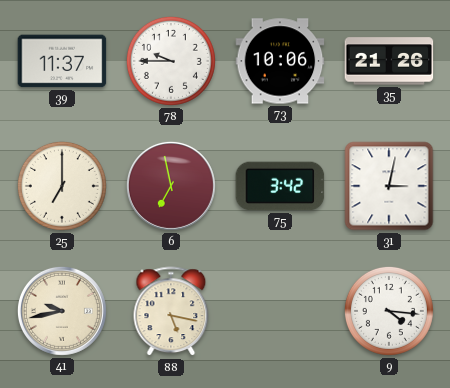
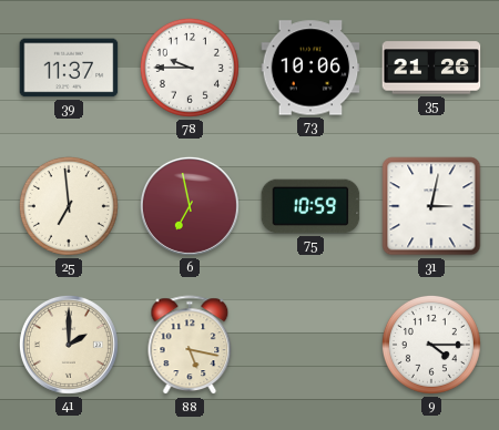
25: 7:00 -> 6:59
75: 3:42 -> 10:59
41: 9:43 -> 2:00
9: 4:16 -> 4:15
